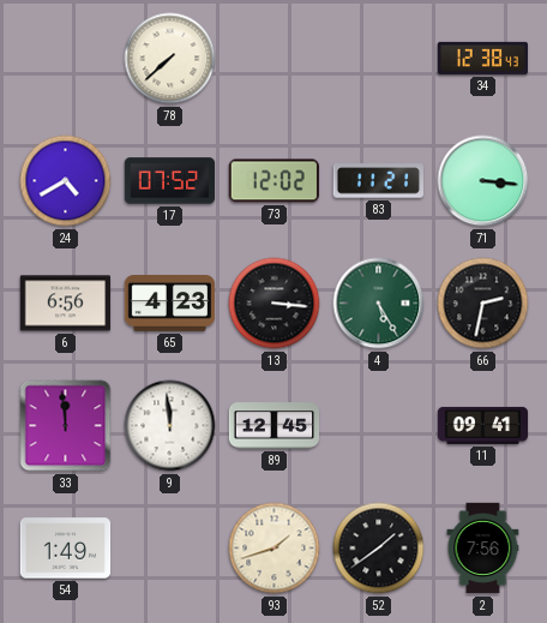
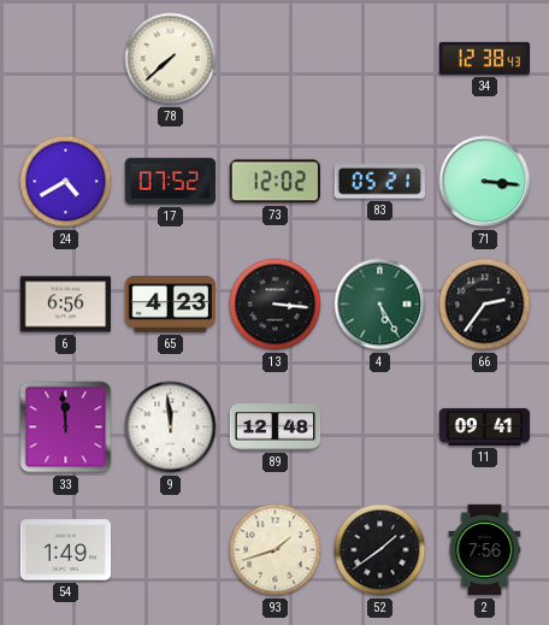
83: 11:21 -> 05:21
66: 2:32 -> 2:36
89: 12:45 -> 12:48
